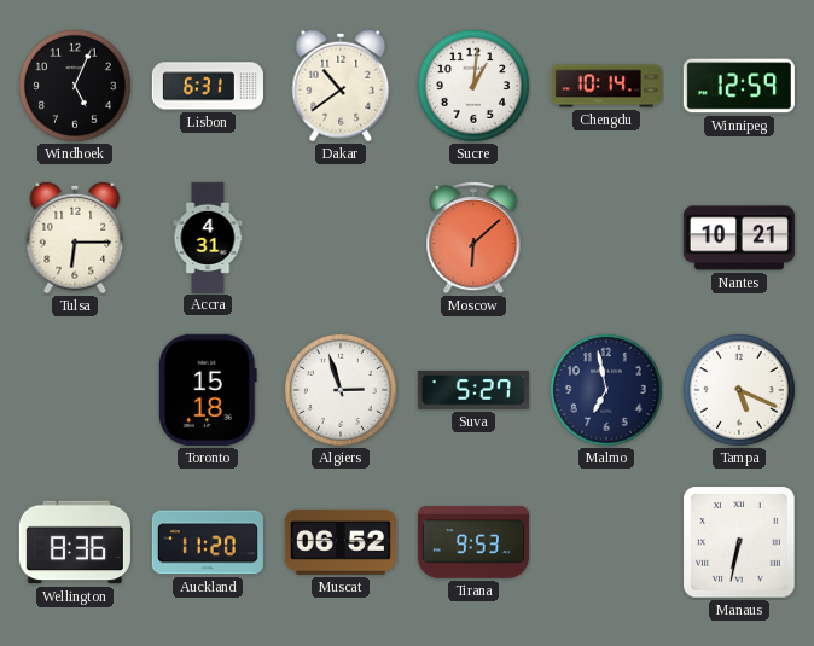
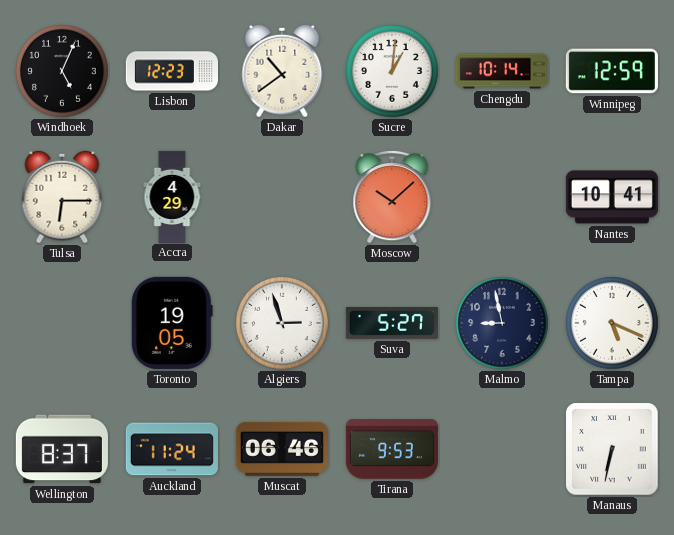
Lisbon: 6:31 -> 12:23
Accra: 4:31 -> 4:29
Moscow: 6:08 -> 10:08
Nantes: 10:21 -> 10:41
Toronto: 15:18 -> 19:05
Malmo: 6:58 -> 8:58
Wellington: 8:36 -> 8:37
Auckland: 11:20 -> 11:24
Muscat: 06:52 -> 06:46
